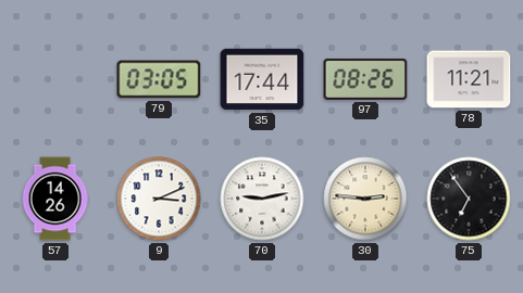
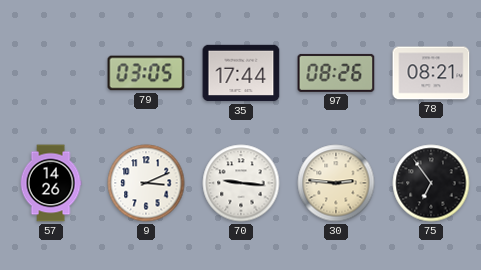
78: 11:21 -> 08:21
70: 9:13 -> 9:16
